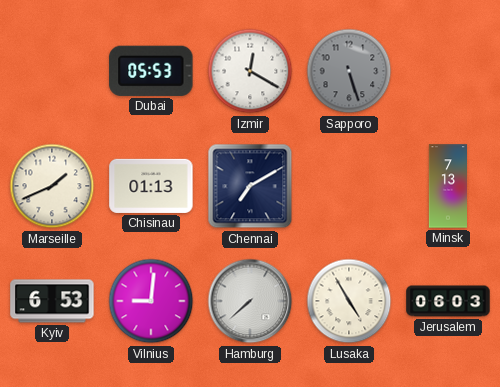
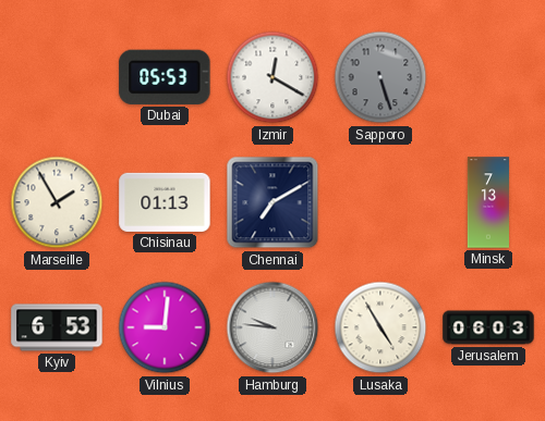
Marseille: 1:41 -> 1:55
Hamburg: 7:38 -> 9:46
